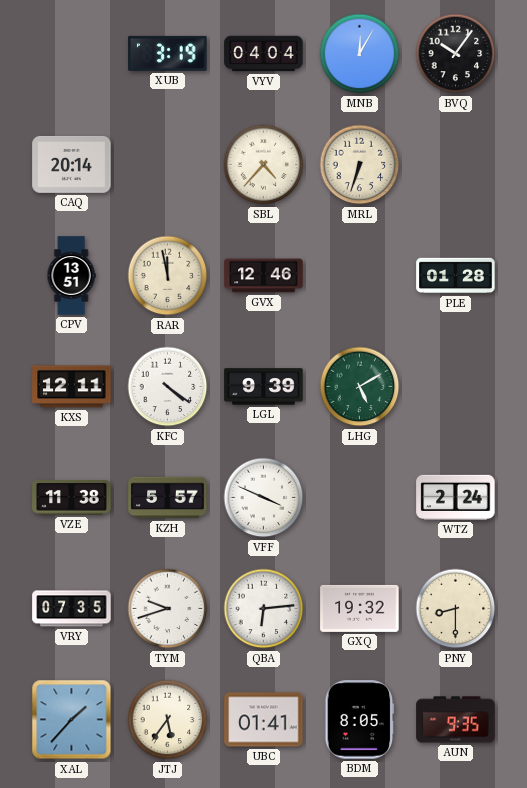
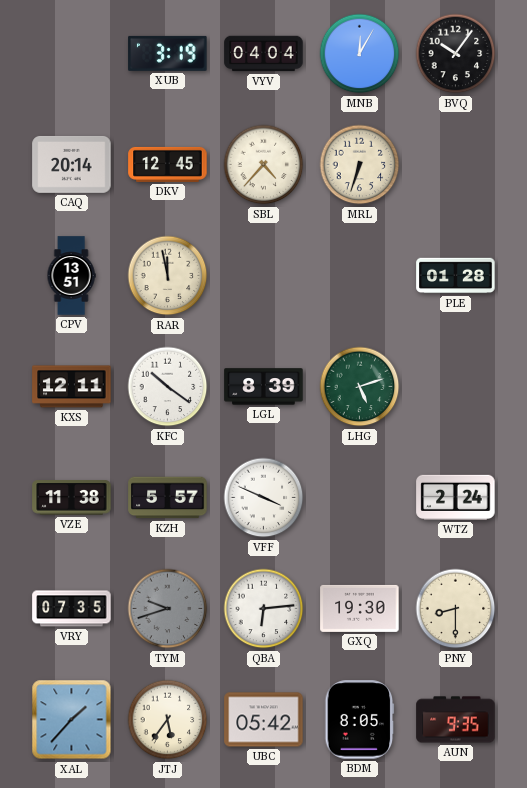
DKV: none -> 12:45
GVX: 12:46 -> none
KFC: 4:21 -> 10:21
LGL: 9:39 -> 8:39
LHG: 5:10 -> 5:12
TYM dial: white -> grey
GXQ: 19:32 -> 19:30
UBC: 01:41 -> 05:42
